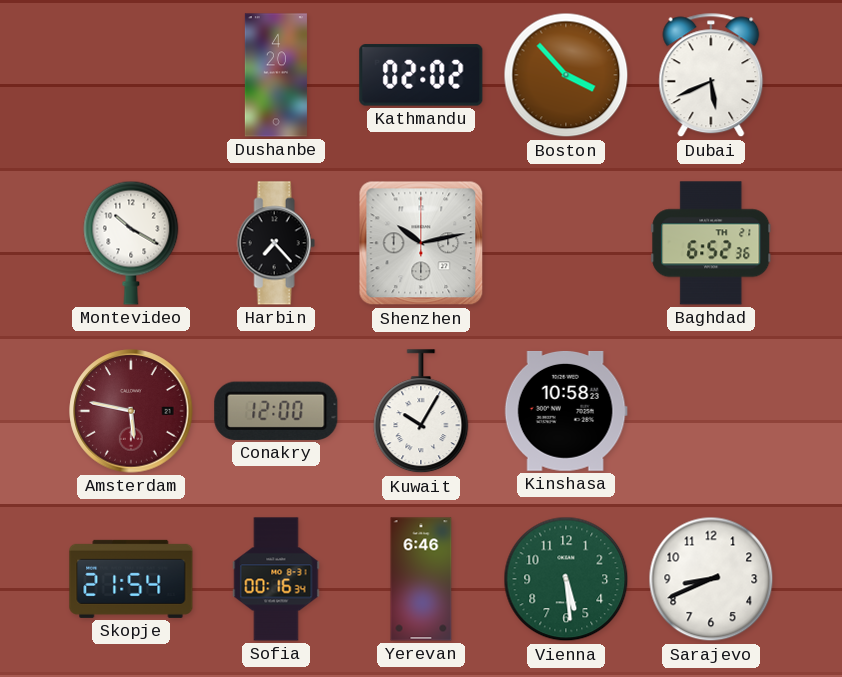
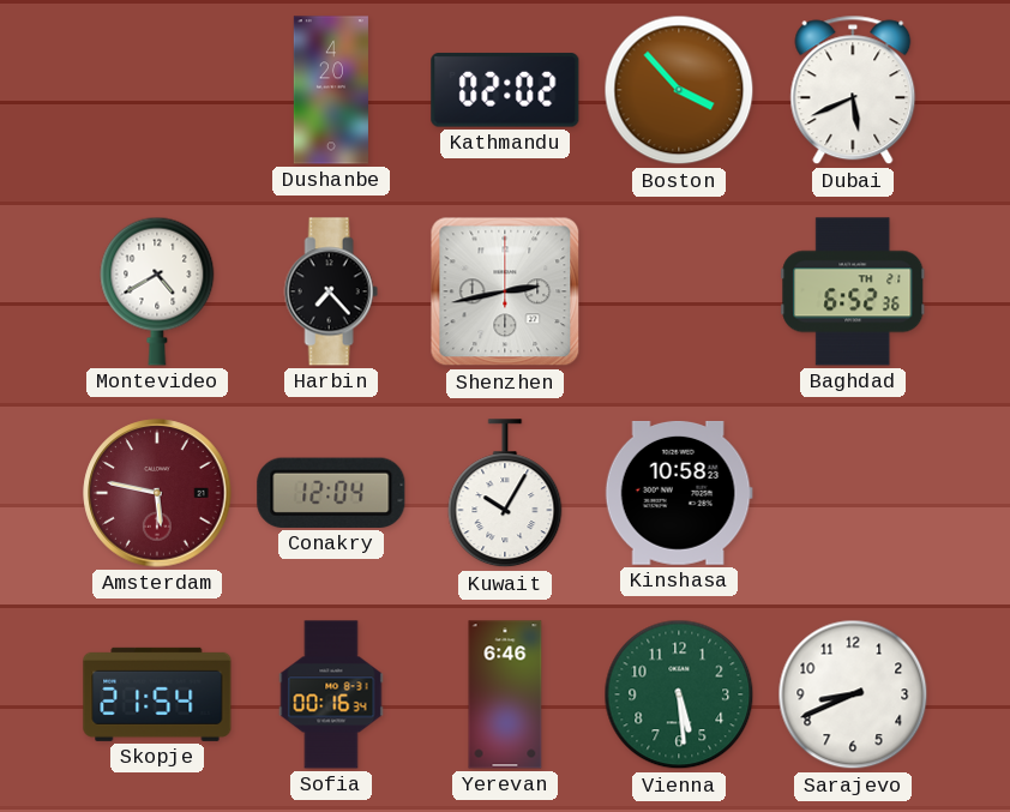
Montevideo: 10:20 -> 4:40
Shenzhen: 10:13 -> 2:43
Conakry: 12:00 -> 12:04
